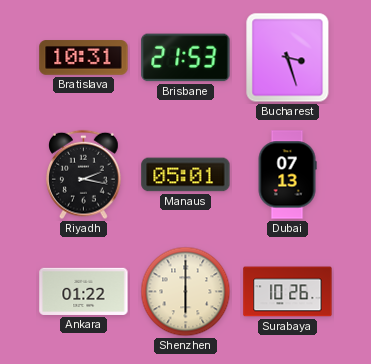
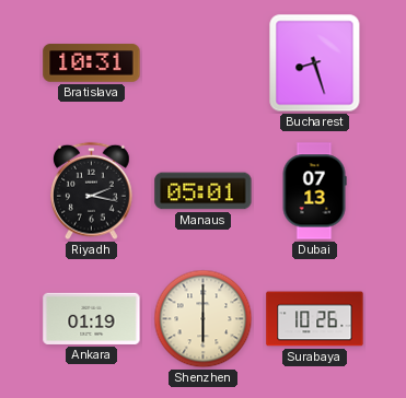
Brisbane: 21:53 -> none
Bucharest: 3:27 -> 8:27
Ankara: 01:22 -> 01:19
